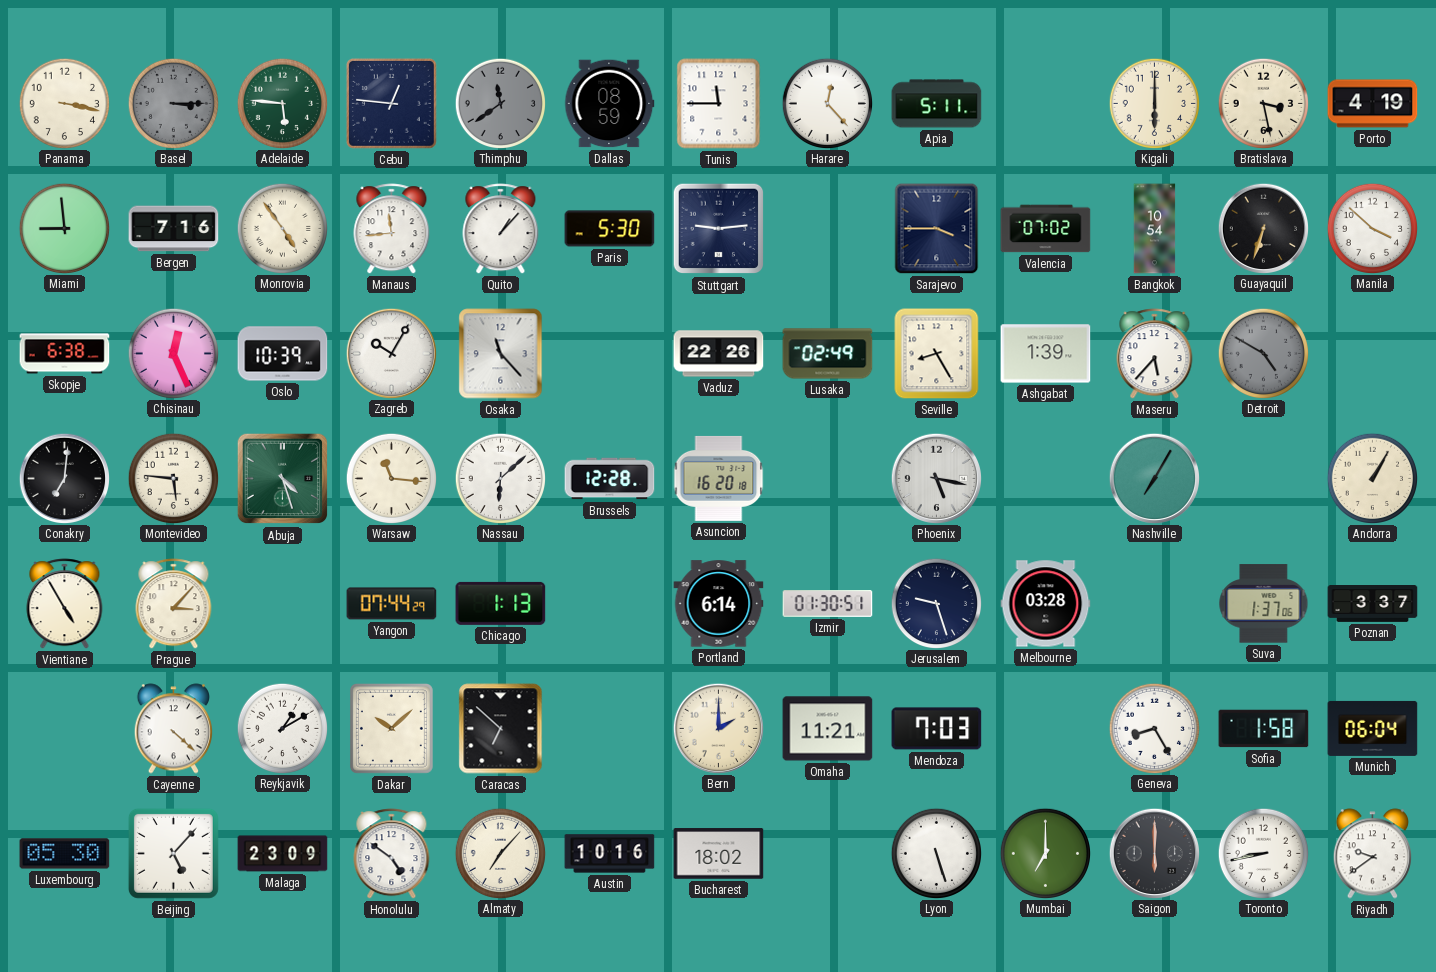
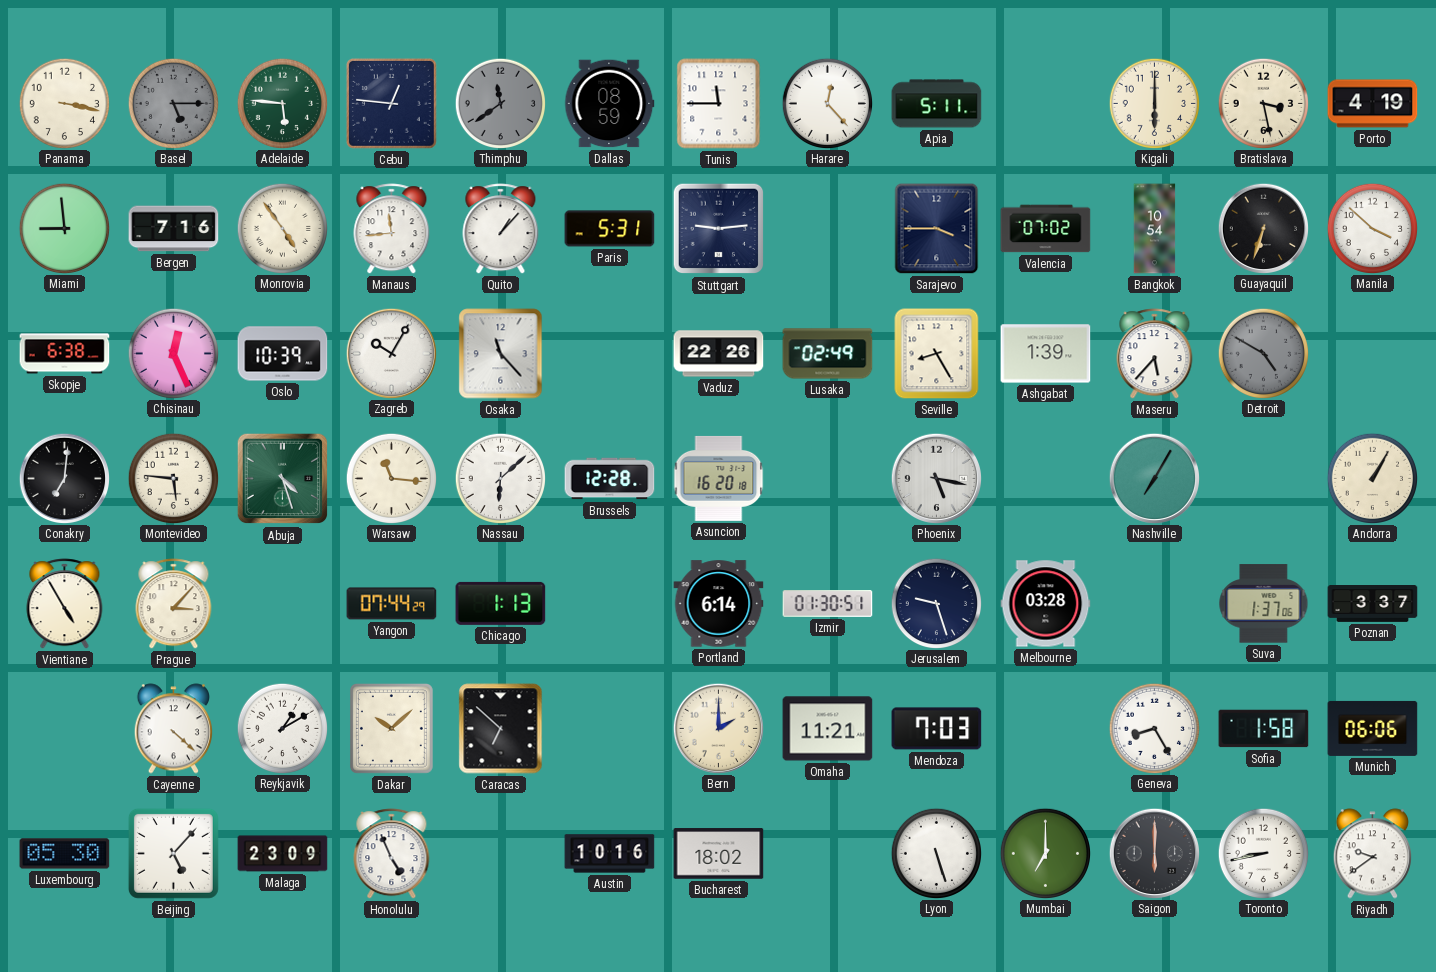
Basel: 3:15 -> 5:15
Paris: 5:30 -> 5:31
Munich: 06:04 -> 06:06
Honolulu: 4:51 -> 4:56
Almaty: 7:07 -> none
